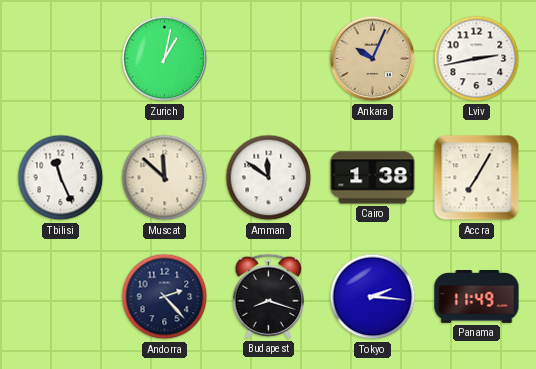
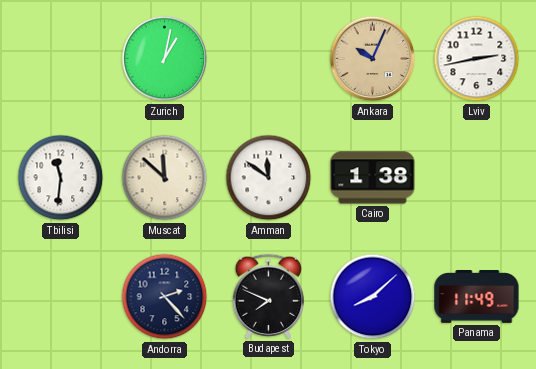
Tbilisi: 11:26 -> 11:31
Accra: 7:05 -> none
Budapest: 8:18 -> 7:49
Tokyo: 2:16 -> 8:08
